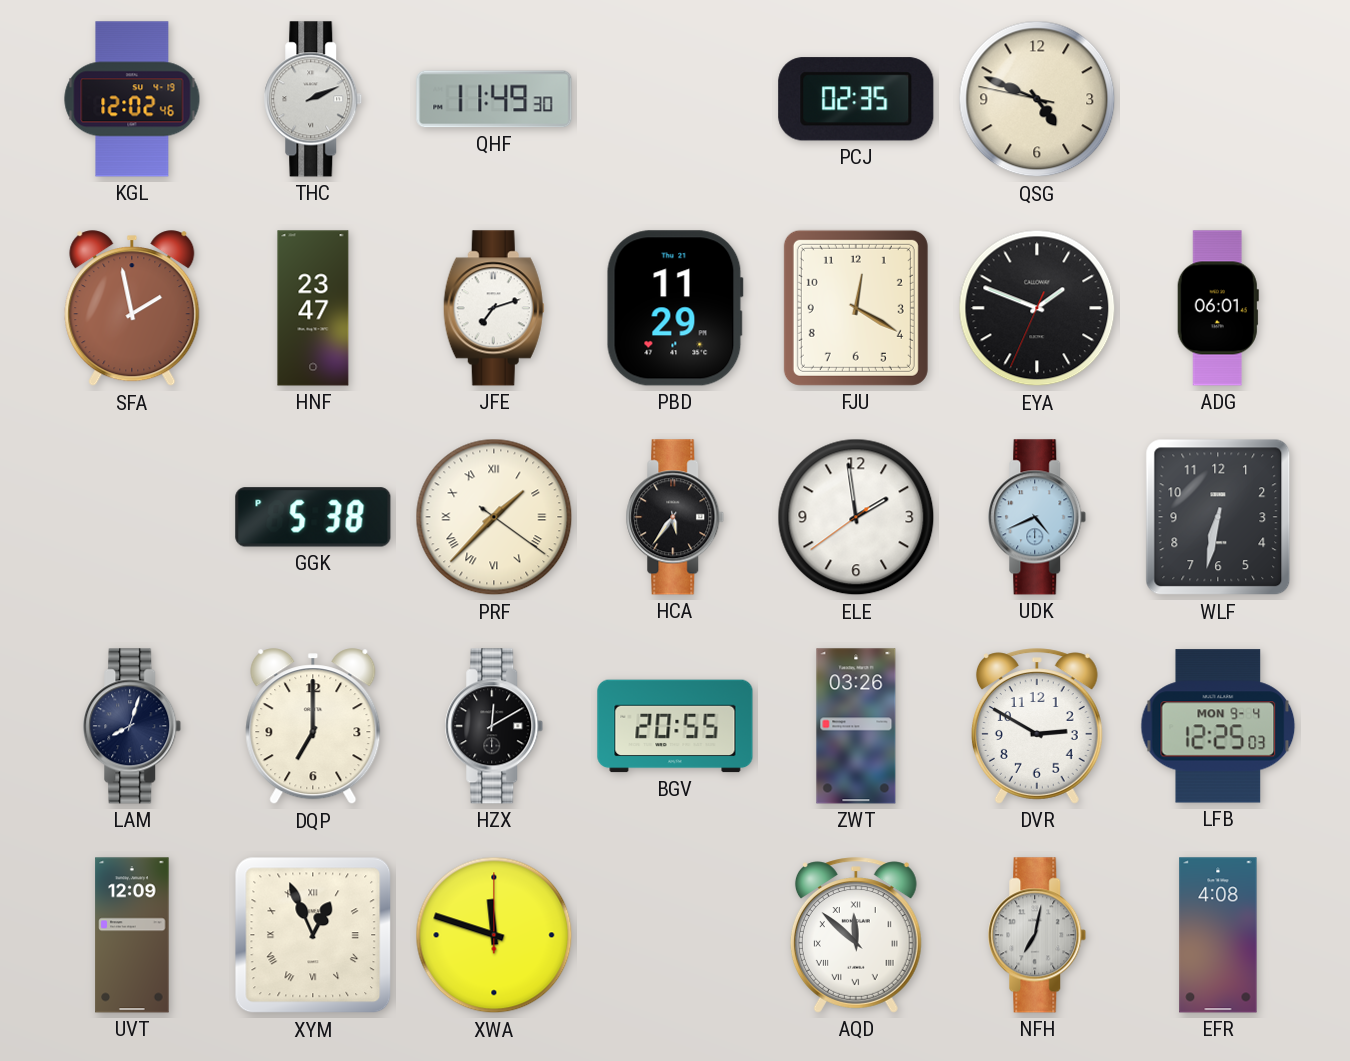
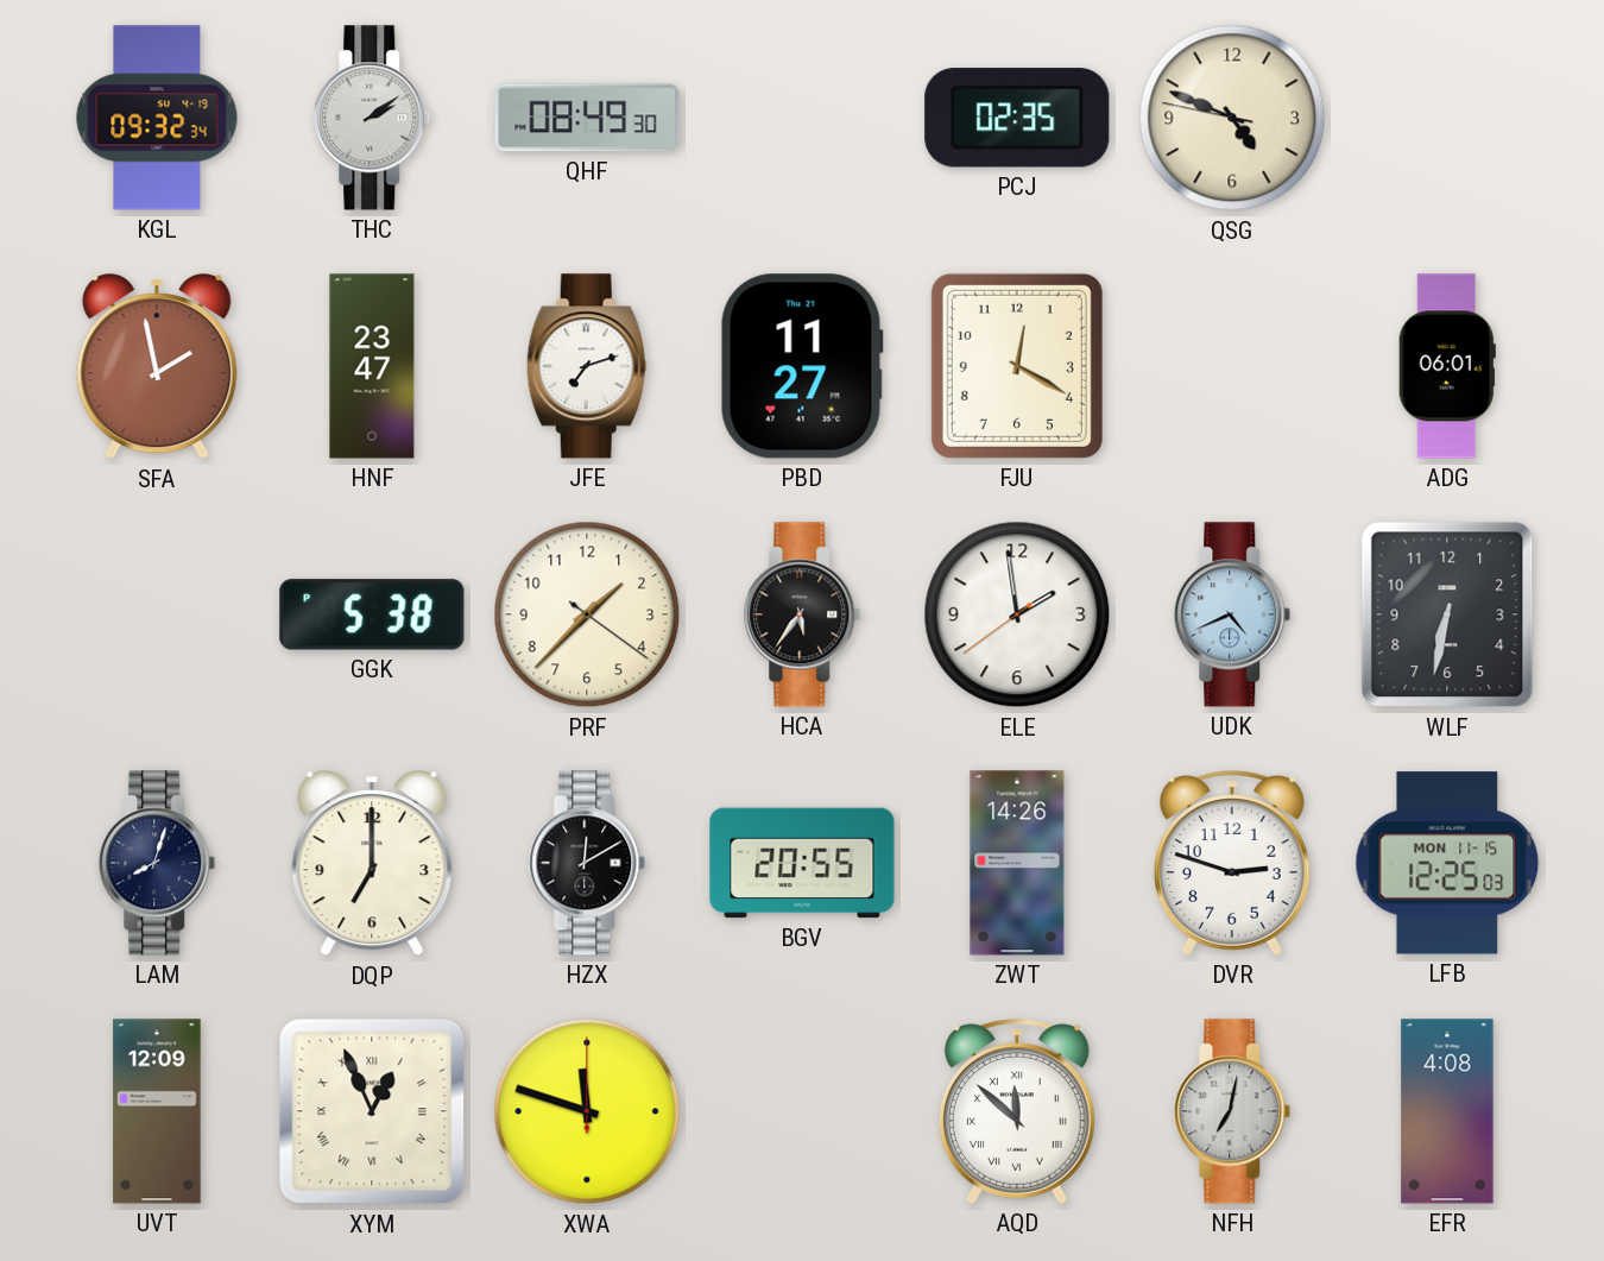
KGL: 12:02 -> 09:32
THC: 2:11 -> 2:09
QHF: 11:49 -> 08:49
PBD: 11:29 -> 11:27
EYA: 1:48 -> none
PRF numerals: Roman -> Arabic
ZWT: 03:26 -> 14:26
DVR: 2:50 -> 2:48
LFB date: MON 9-4 -> MON 11-15
